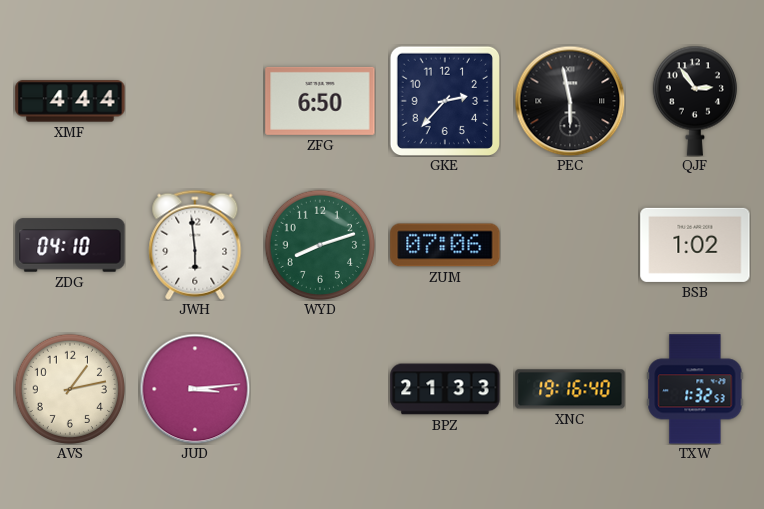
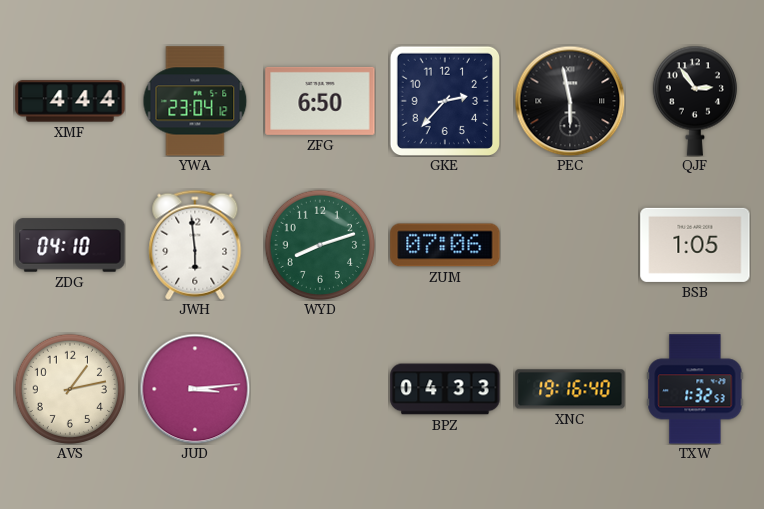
YWA: none -> 23:04
BSB: 1:02 -> 1:05
BPZ: 21:33 -> 04:33
